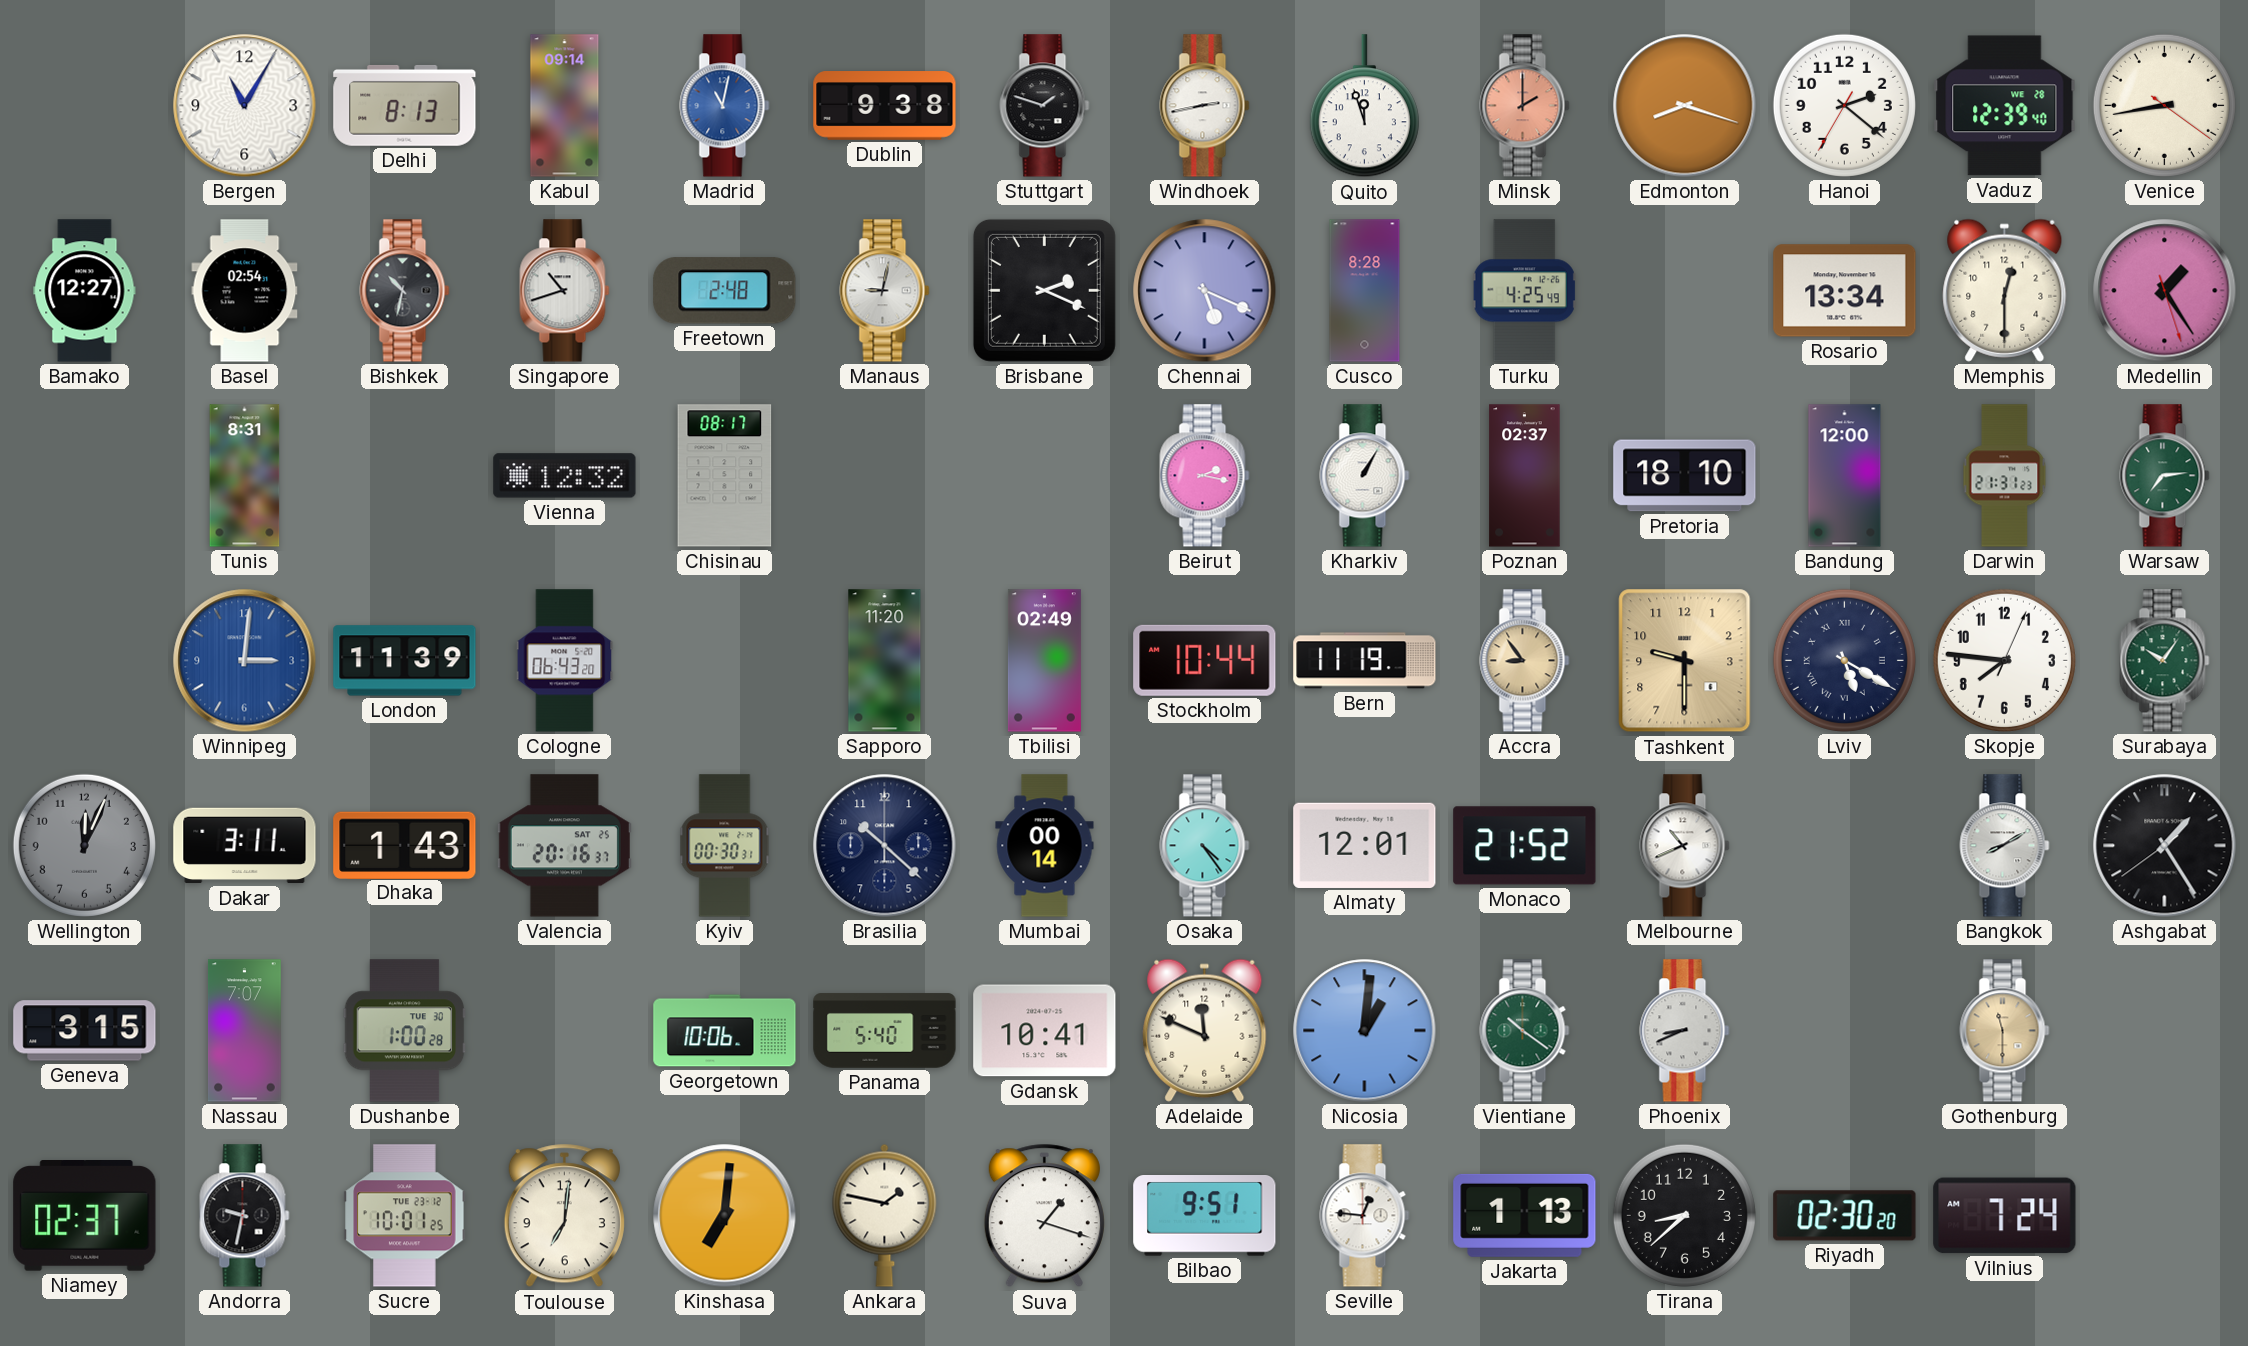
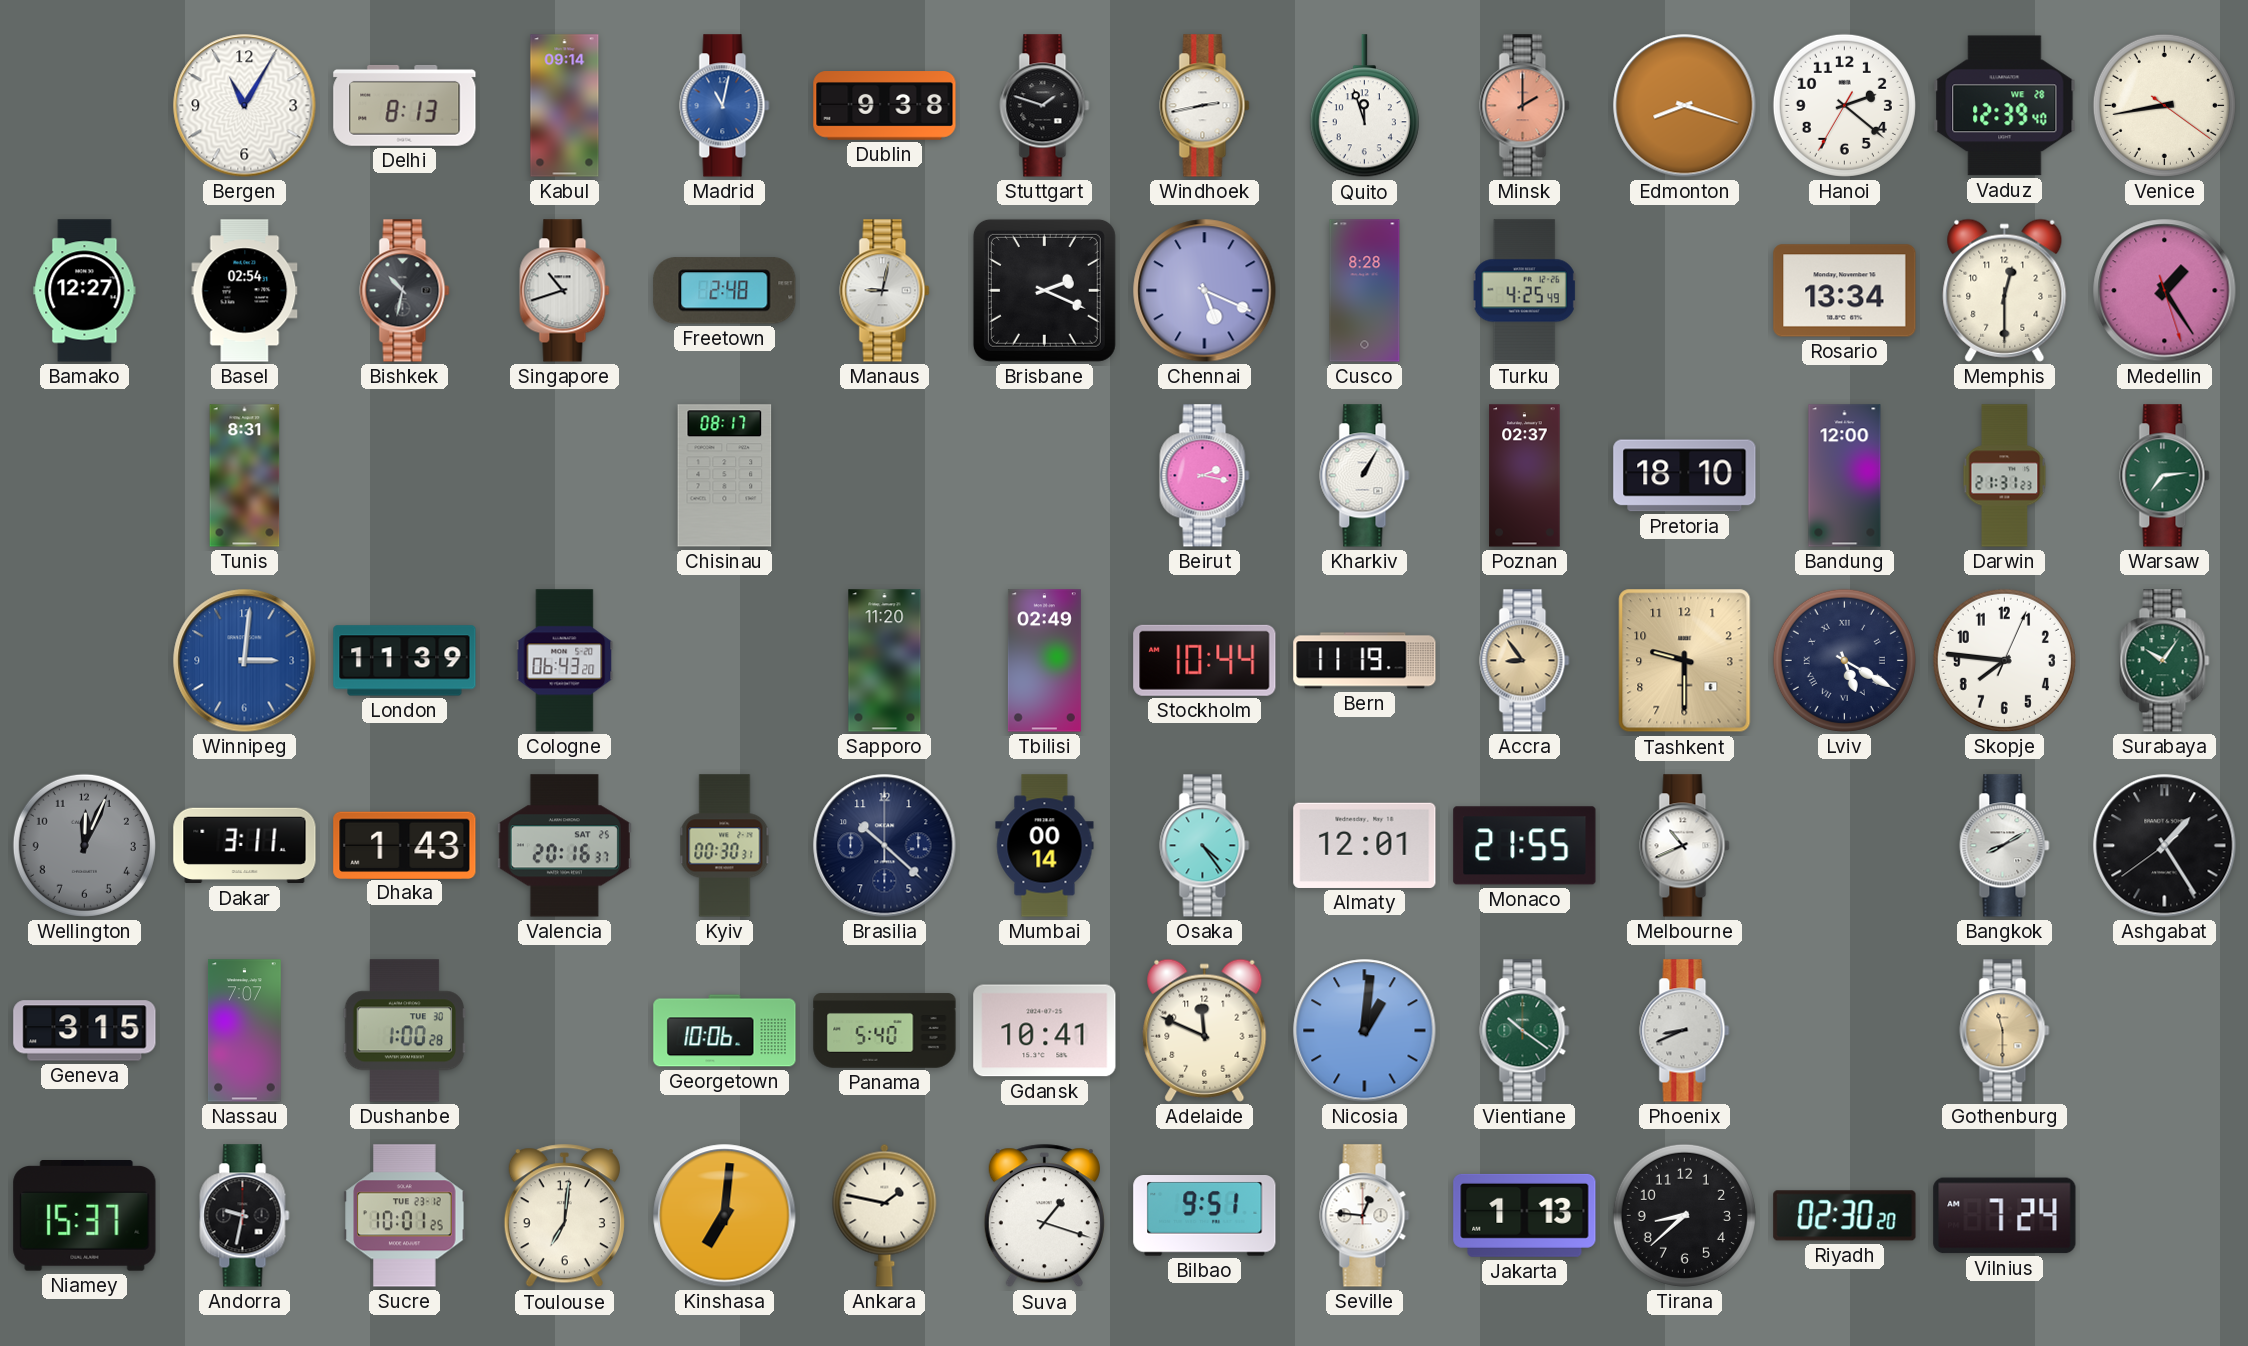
Vienna: 12:32 -> none
Monaco: 21:52 -> 21:55
Niamey: 02:37 -> 15:37
